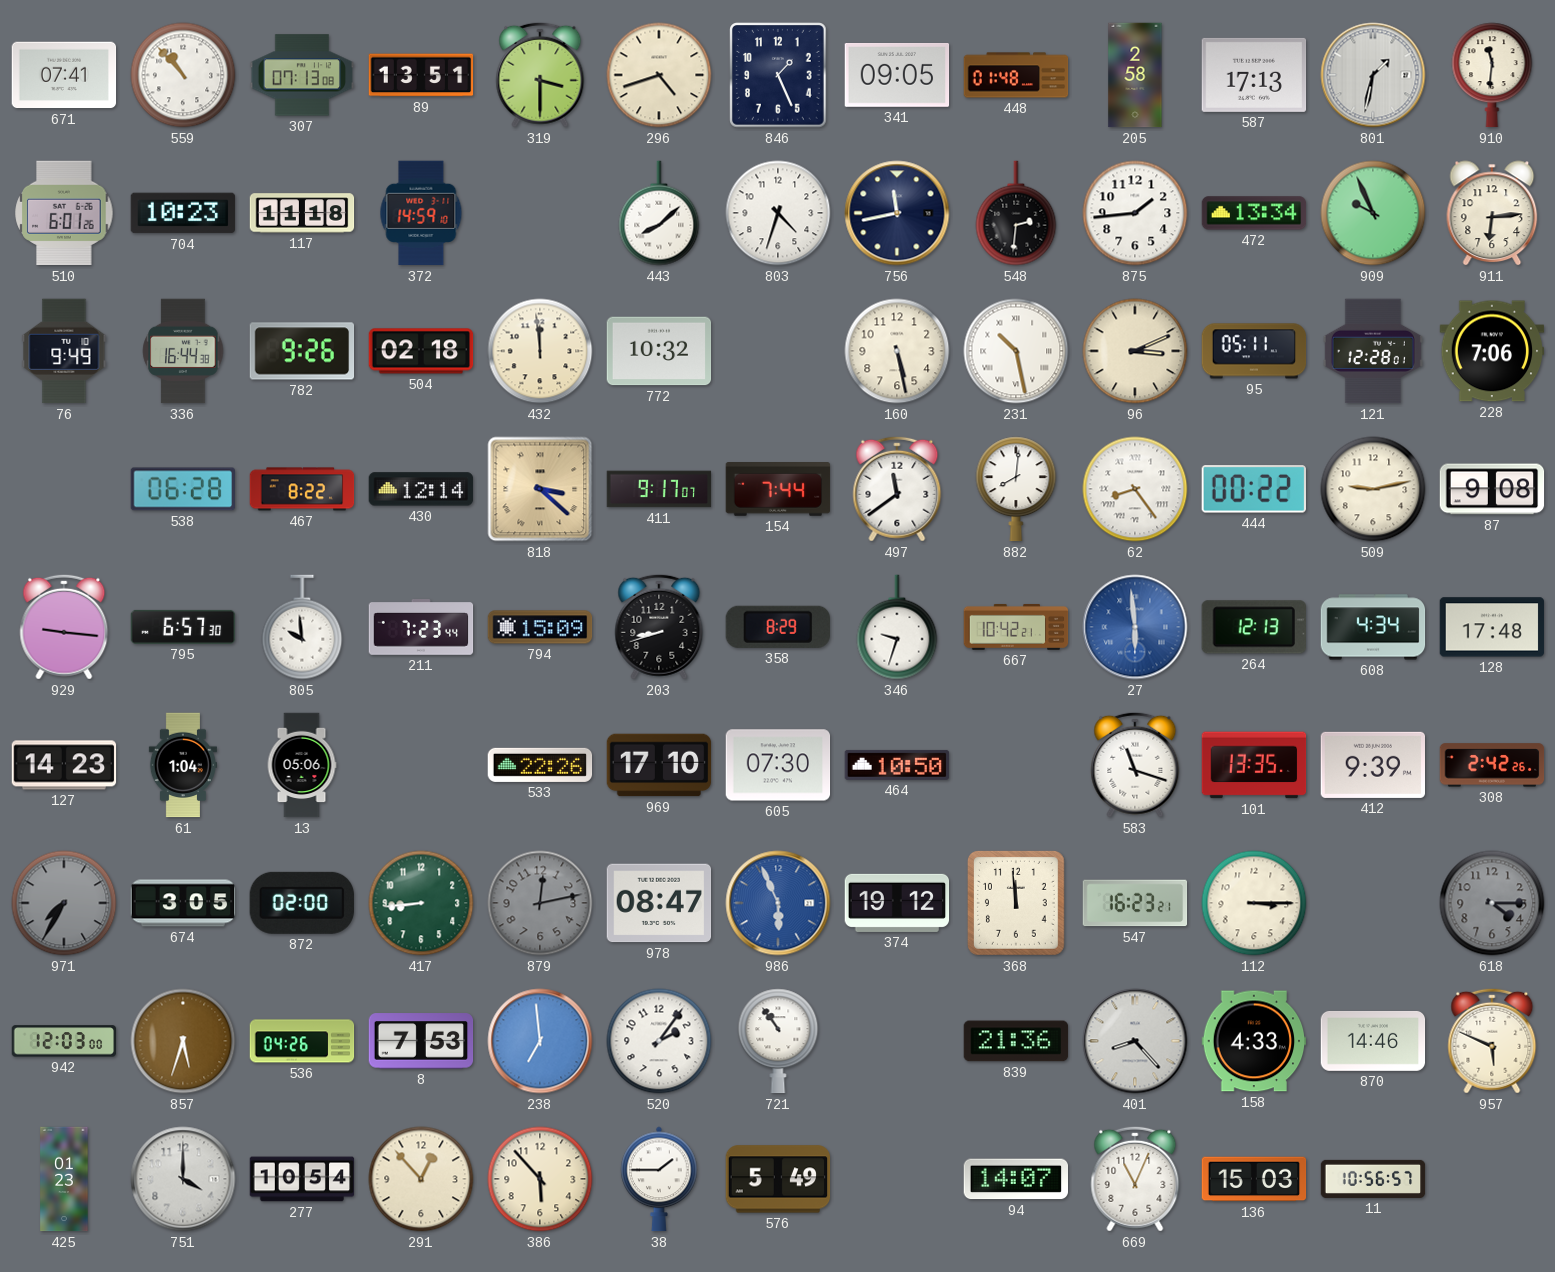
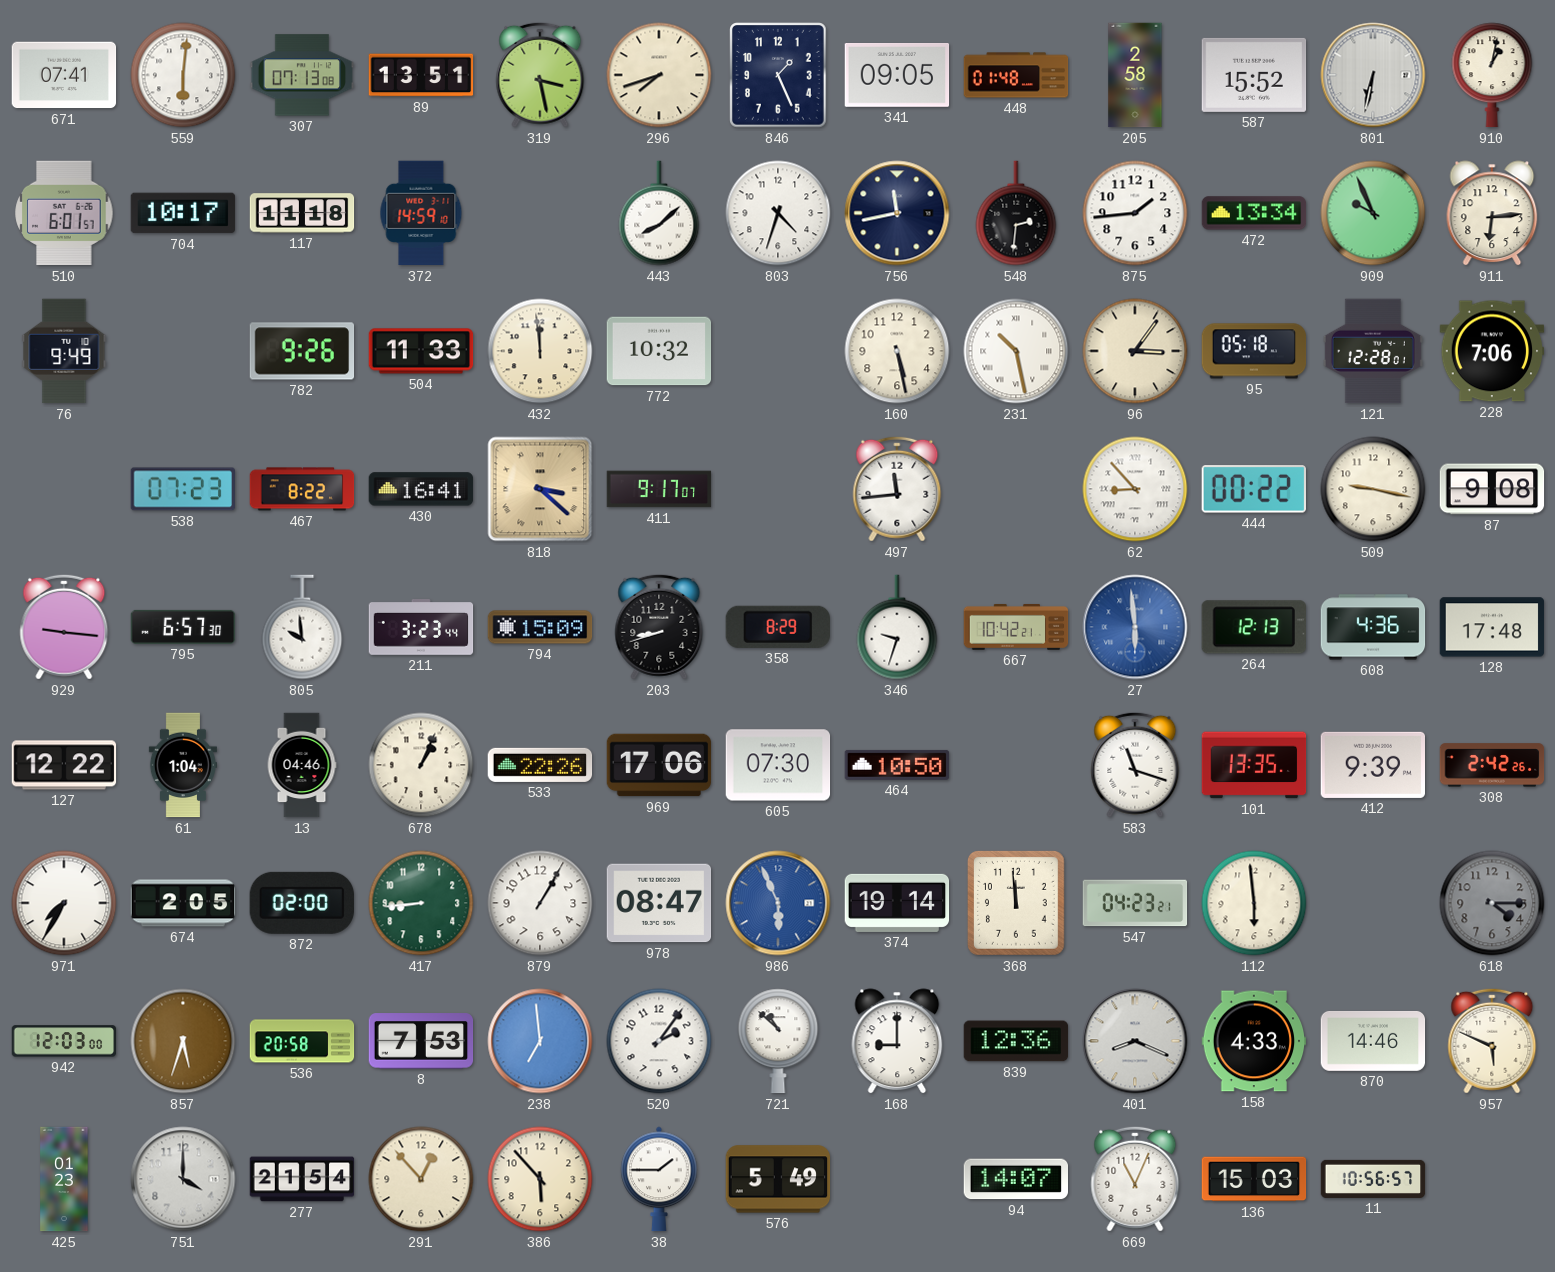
559: 10:53 -> 6:01
319: 3:30 -> 3:28
296: 4:42 -> 7:42
587: 17:13 -> 15:52
801: 1:32 -> 6:32
910: 11:31 -> 1:02
510: 6:01:26 -> 6:01:57
704: 10:23 -> 10:17
336: 16:44 -> none
504: 02:18 -> 11:33
96: 3:11 -> 3:06
95: 05:11 -> 05:18
538: 06:28 -> 07:23
430: 12:14 -> 16:41
154: 7:44 -> none
497: 11:39 -> 11:44
882: 8:01 -> none
62: 8:24 -> 8:53
509: 9:13 -> 9:17
211: 7:23 -> 3:23
608: 4:34 -> 4:36
127: 14:23 -> 12:22
13: 05:06 -> 04:46
678: none -> 1:04
969: 17:10 -> 17:06
971 dial: grey -> white
674: 3:05 -> 2:05
879: 12:13 -> 1:05
879 dial: grey -> white
374: 19:12 -> 19:14
547: 16:23 -> 04:23
112: 3:15 -> 5:59
536: 04:26 -> 20:58
721: 10:54 -> 10:52
168: none -> 9:00
839: 21:36 -> 12:36
401: 8:23 -> 8:19
277: 10:54 -> 21:54
